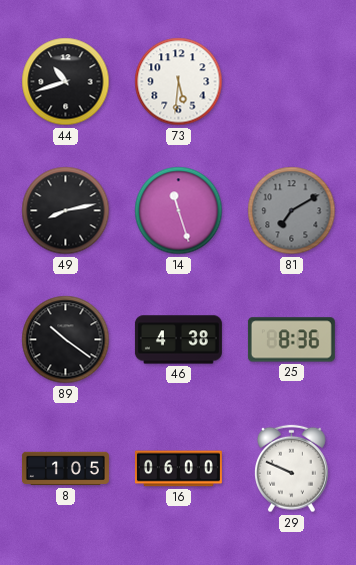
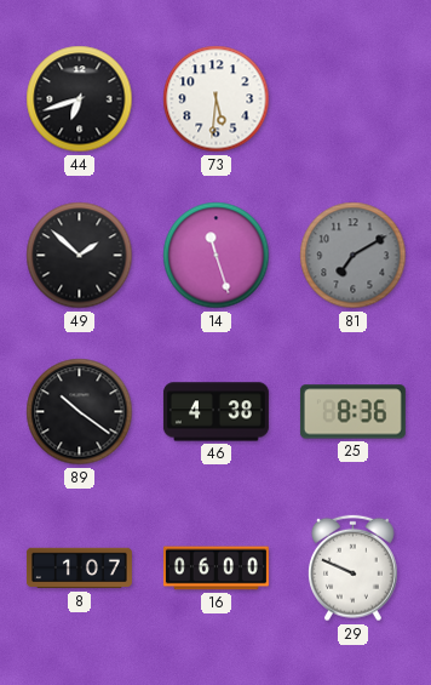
44: 10:42 -> 6:42
49: 8:13 -> 1:52
8: 1:05 -> 1:07
